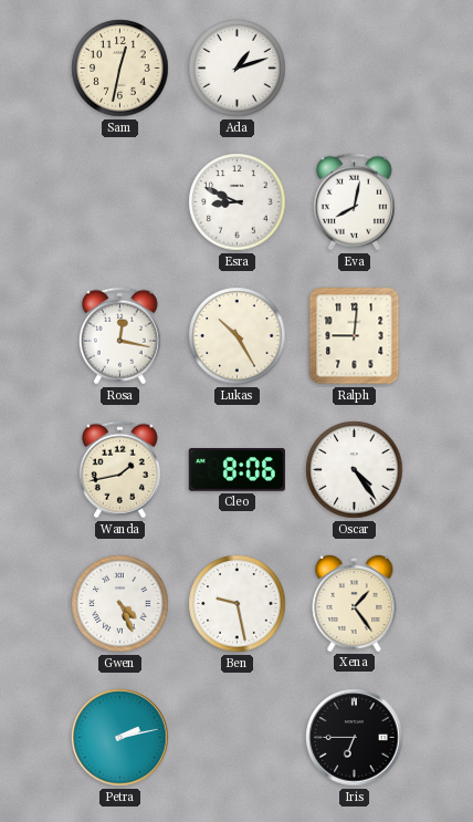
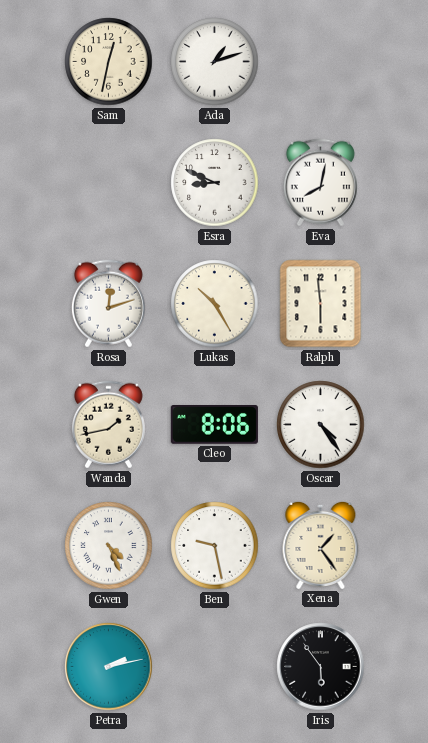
Rosa: 12:17 -> 12:12
Ralph: 9:01 -> 5:59
Iris: 6:45 -> 5:54
